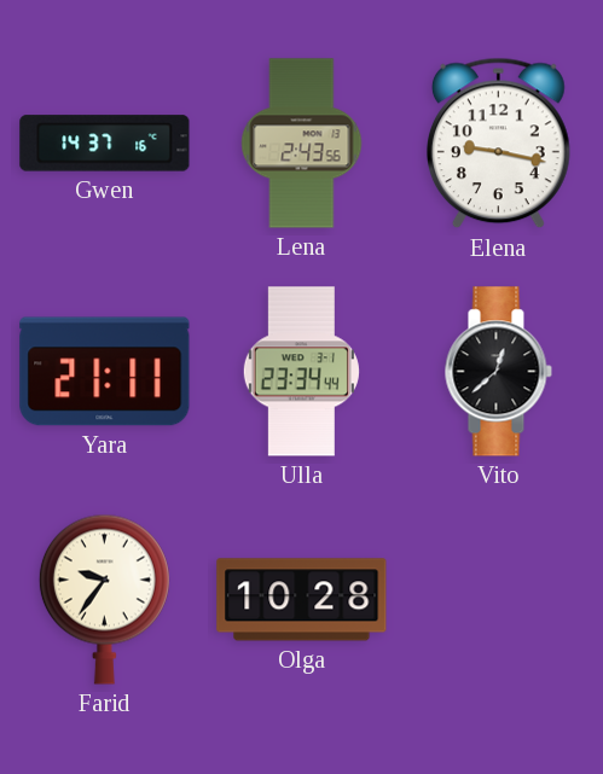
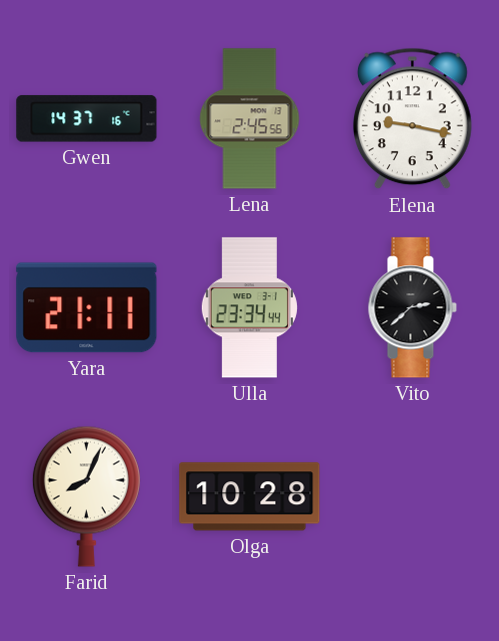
Lena: 2:43 -> 2:45
Vito: 12:38 -> 2:38
Farid: 9:36 -> 8:04
